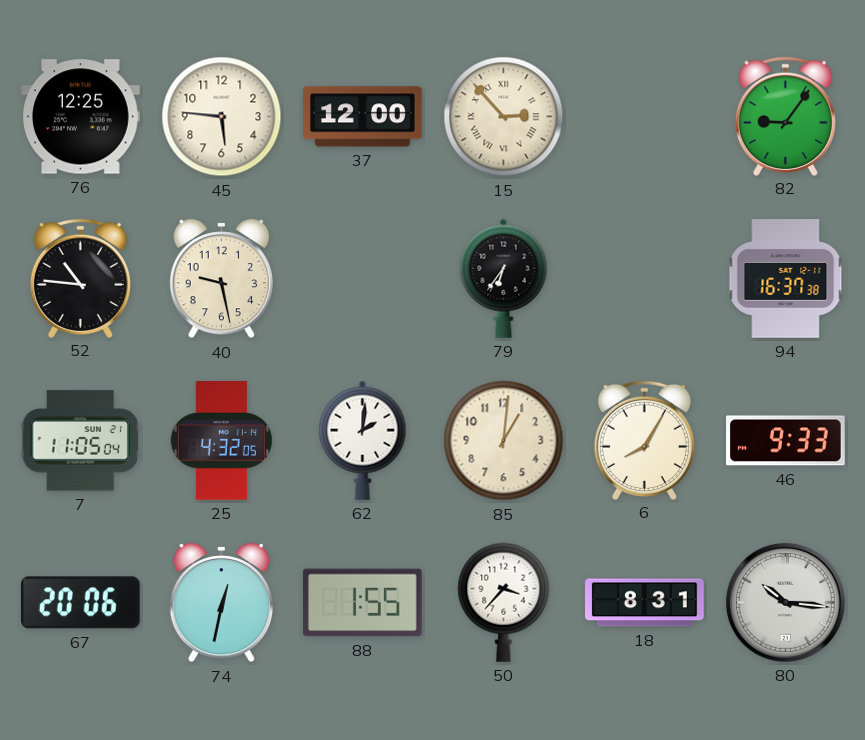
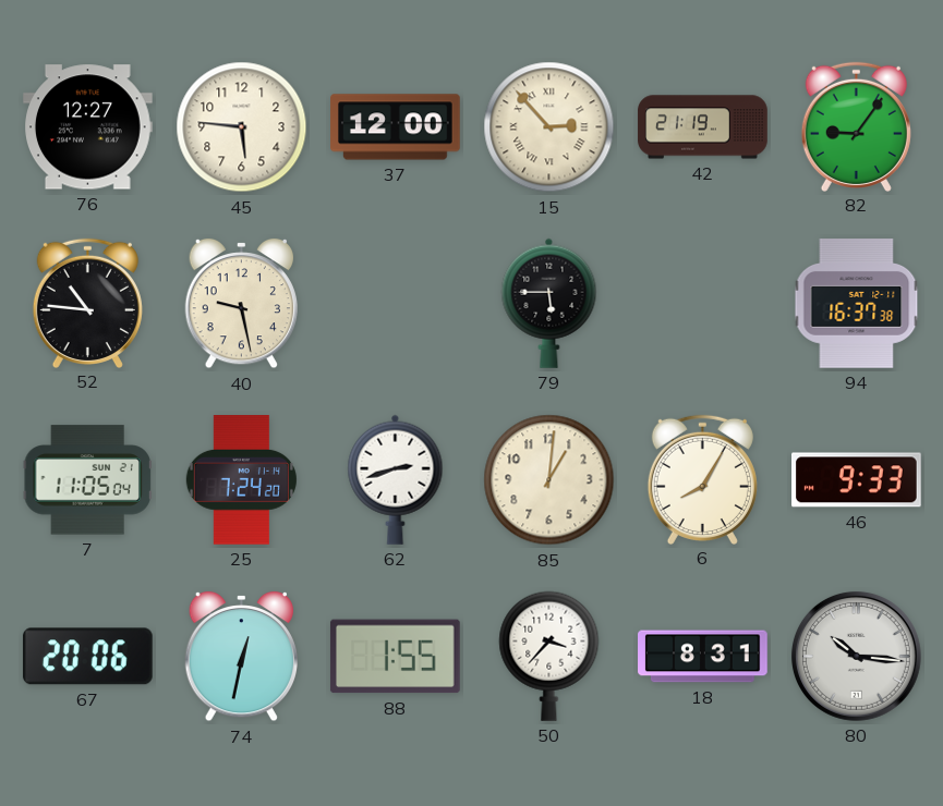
76: 12:25 -> 12:27
42: none -> 21:19
79: 6:36 -> 5:45
25: 4:32 -> 7:24
62: 2:01 -> 2:42
